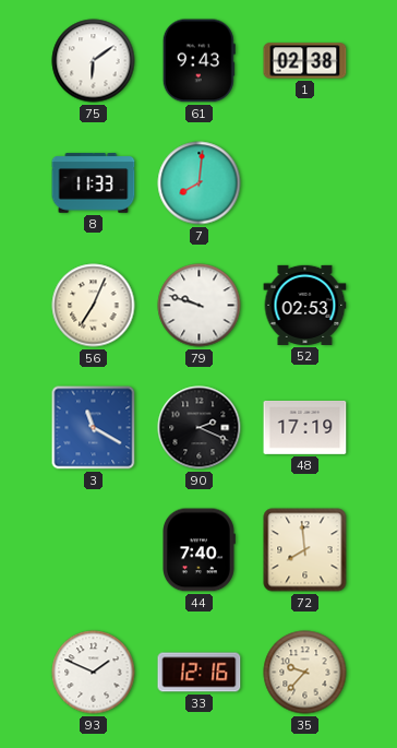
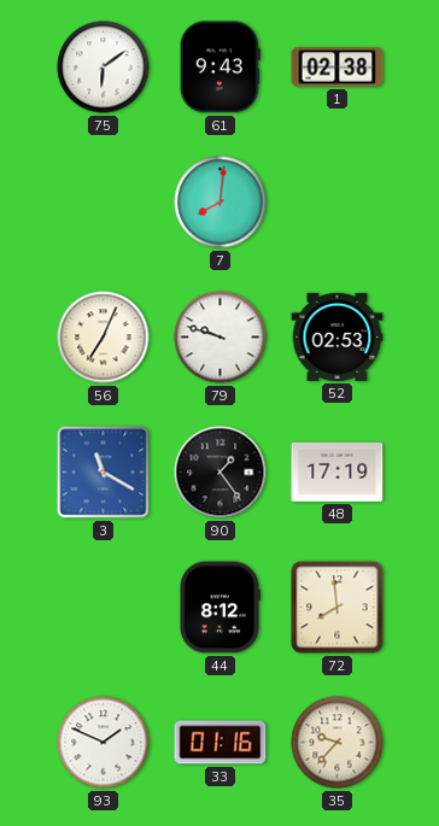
8: 11:33 -> none
90: 2:19 -> 1:24
44: 7:40 -> 8:12
33: 12:16 -> 01:16
